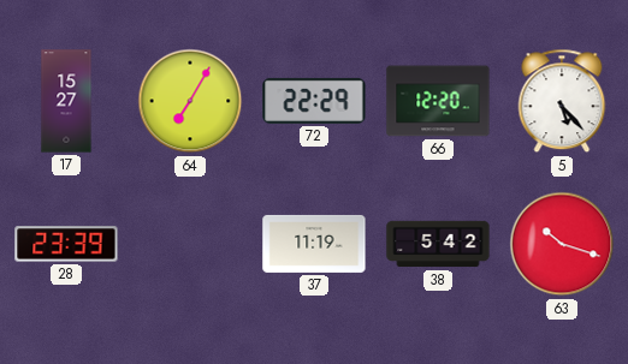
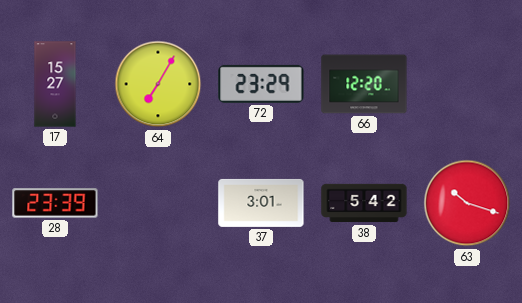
72: 22:29 -> 23:29
5: 5:23 -> none
37: 11:19 -> 3:01
